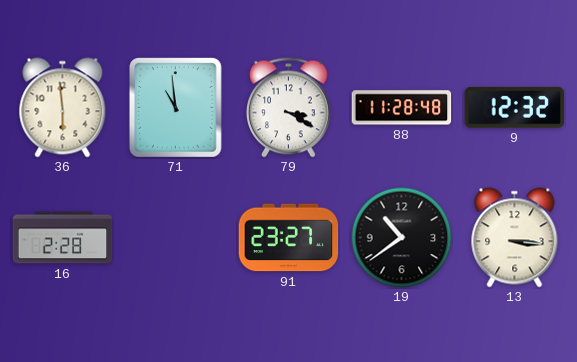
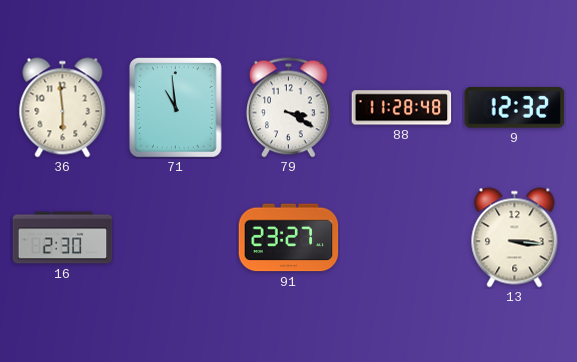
16: 2:28 -> 2:30
19: 10:39 -> none
